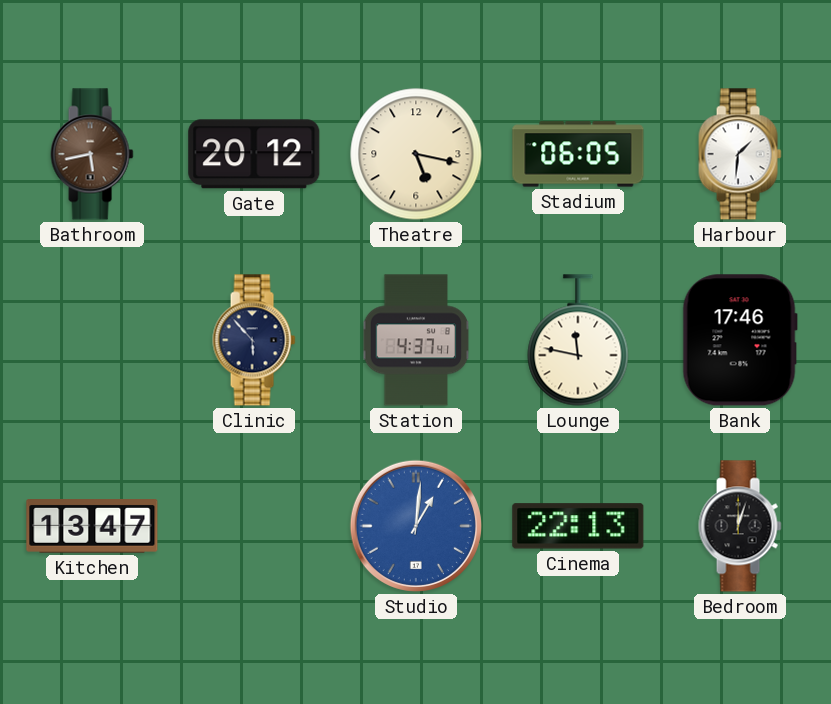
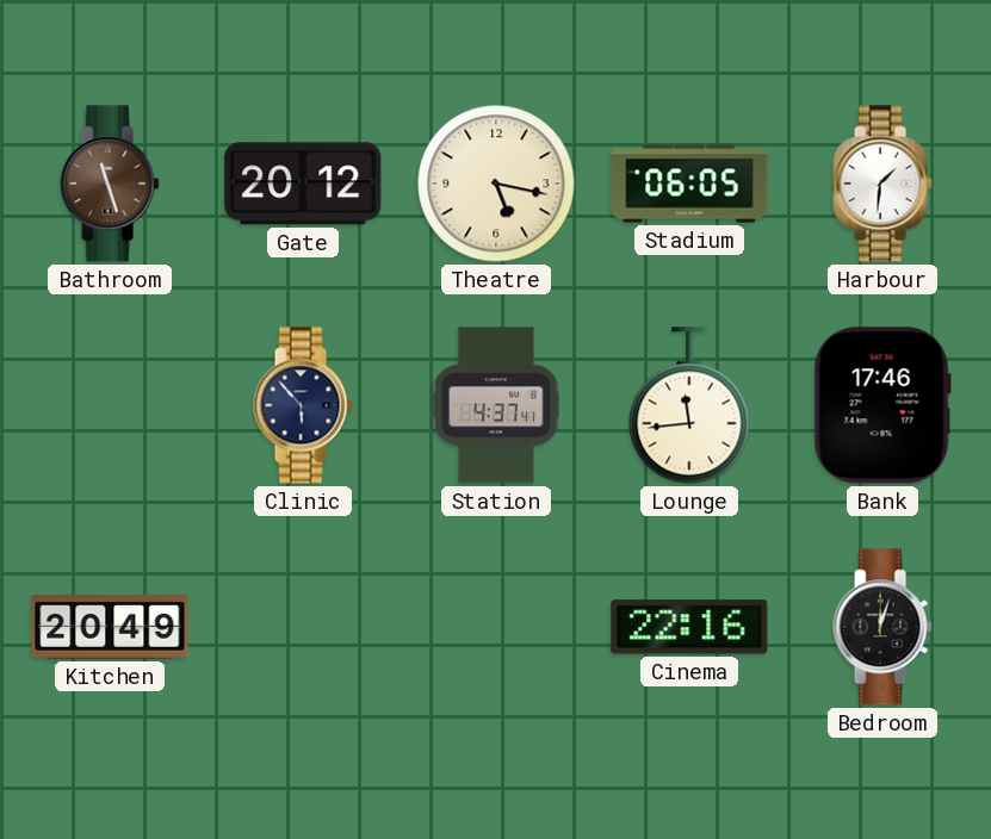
Bathroom: 5:43 -> 11:27
Lounge: 11:47 -> 11:44
Kitchen: 13:47 -> 20:49
Studio: 1:01 -> none
Cinema: 22:13 -> 22:16
